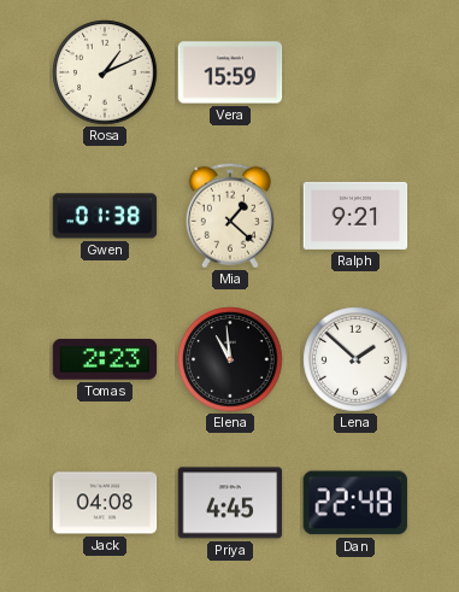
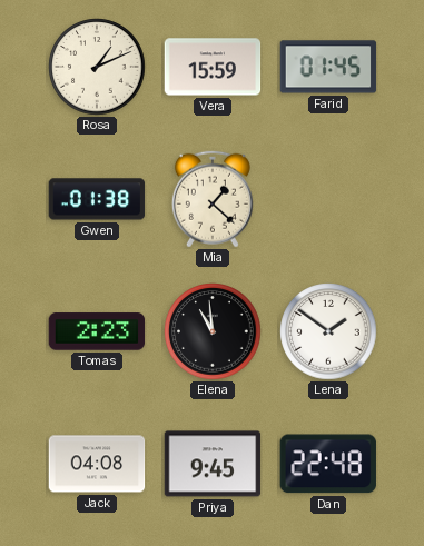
Farid: none -> 01:45
Ralph: 9:21 -> none
Lena: 1:52 -> 1:51
Priya: 4:45 -> 9:45
